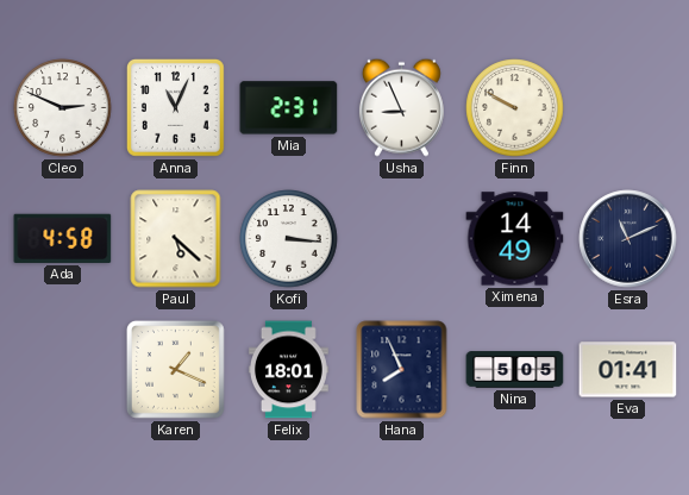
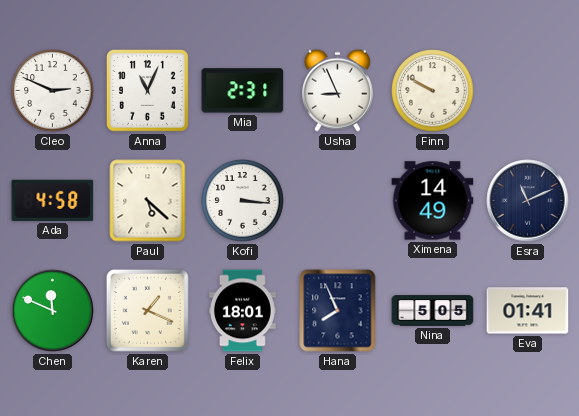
Chen: none -> 11:49
